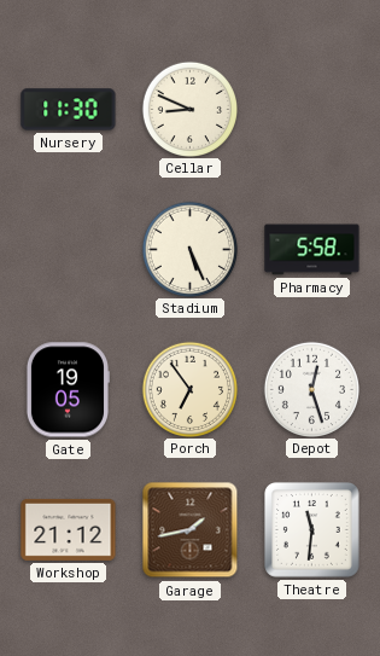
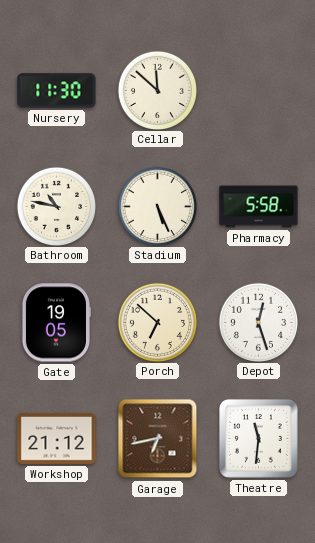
Cellar: 8:49 -> 11:52
Bathroom: none -> 10:47
Porch: 6:54 -> 6:52
Garage: 1:43 -> 6:43
